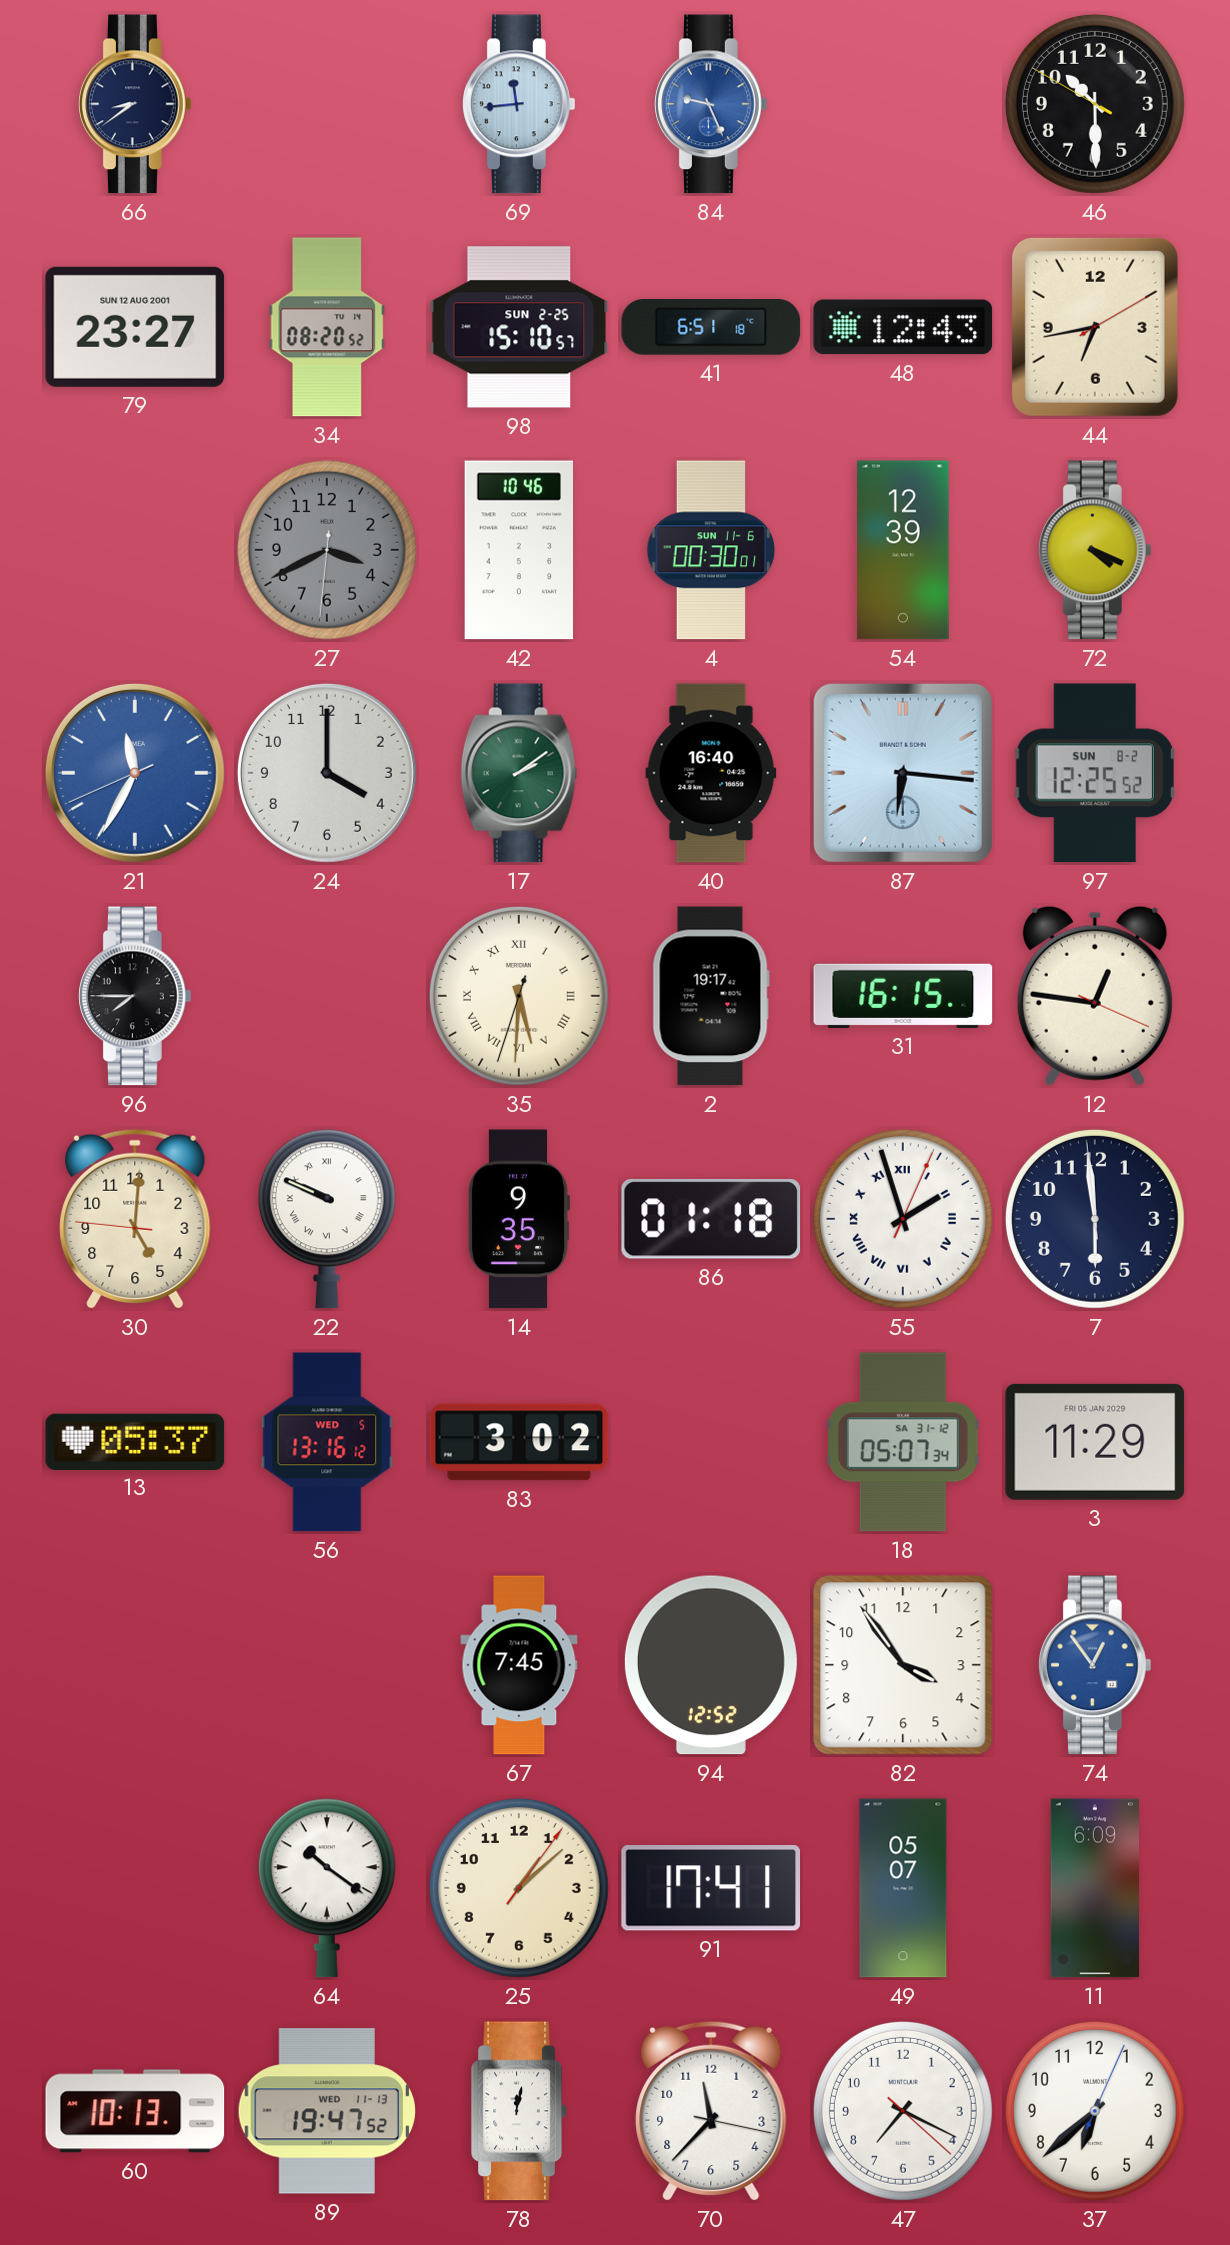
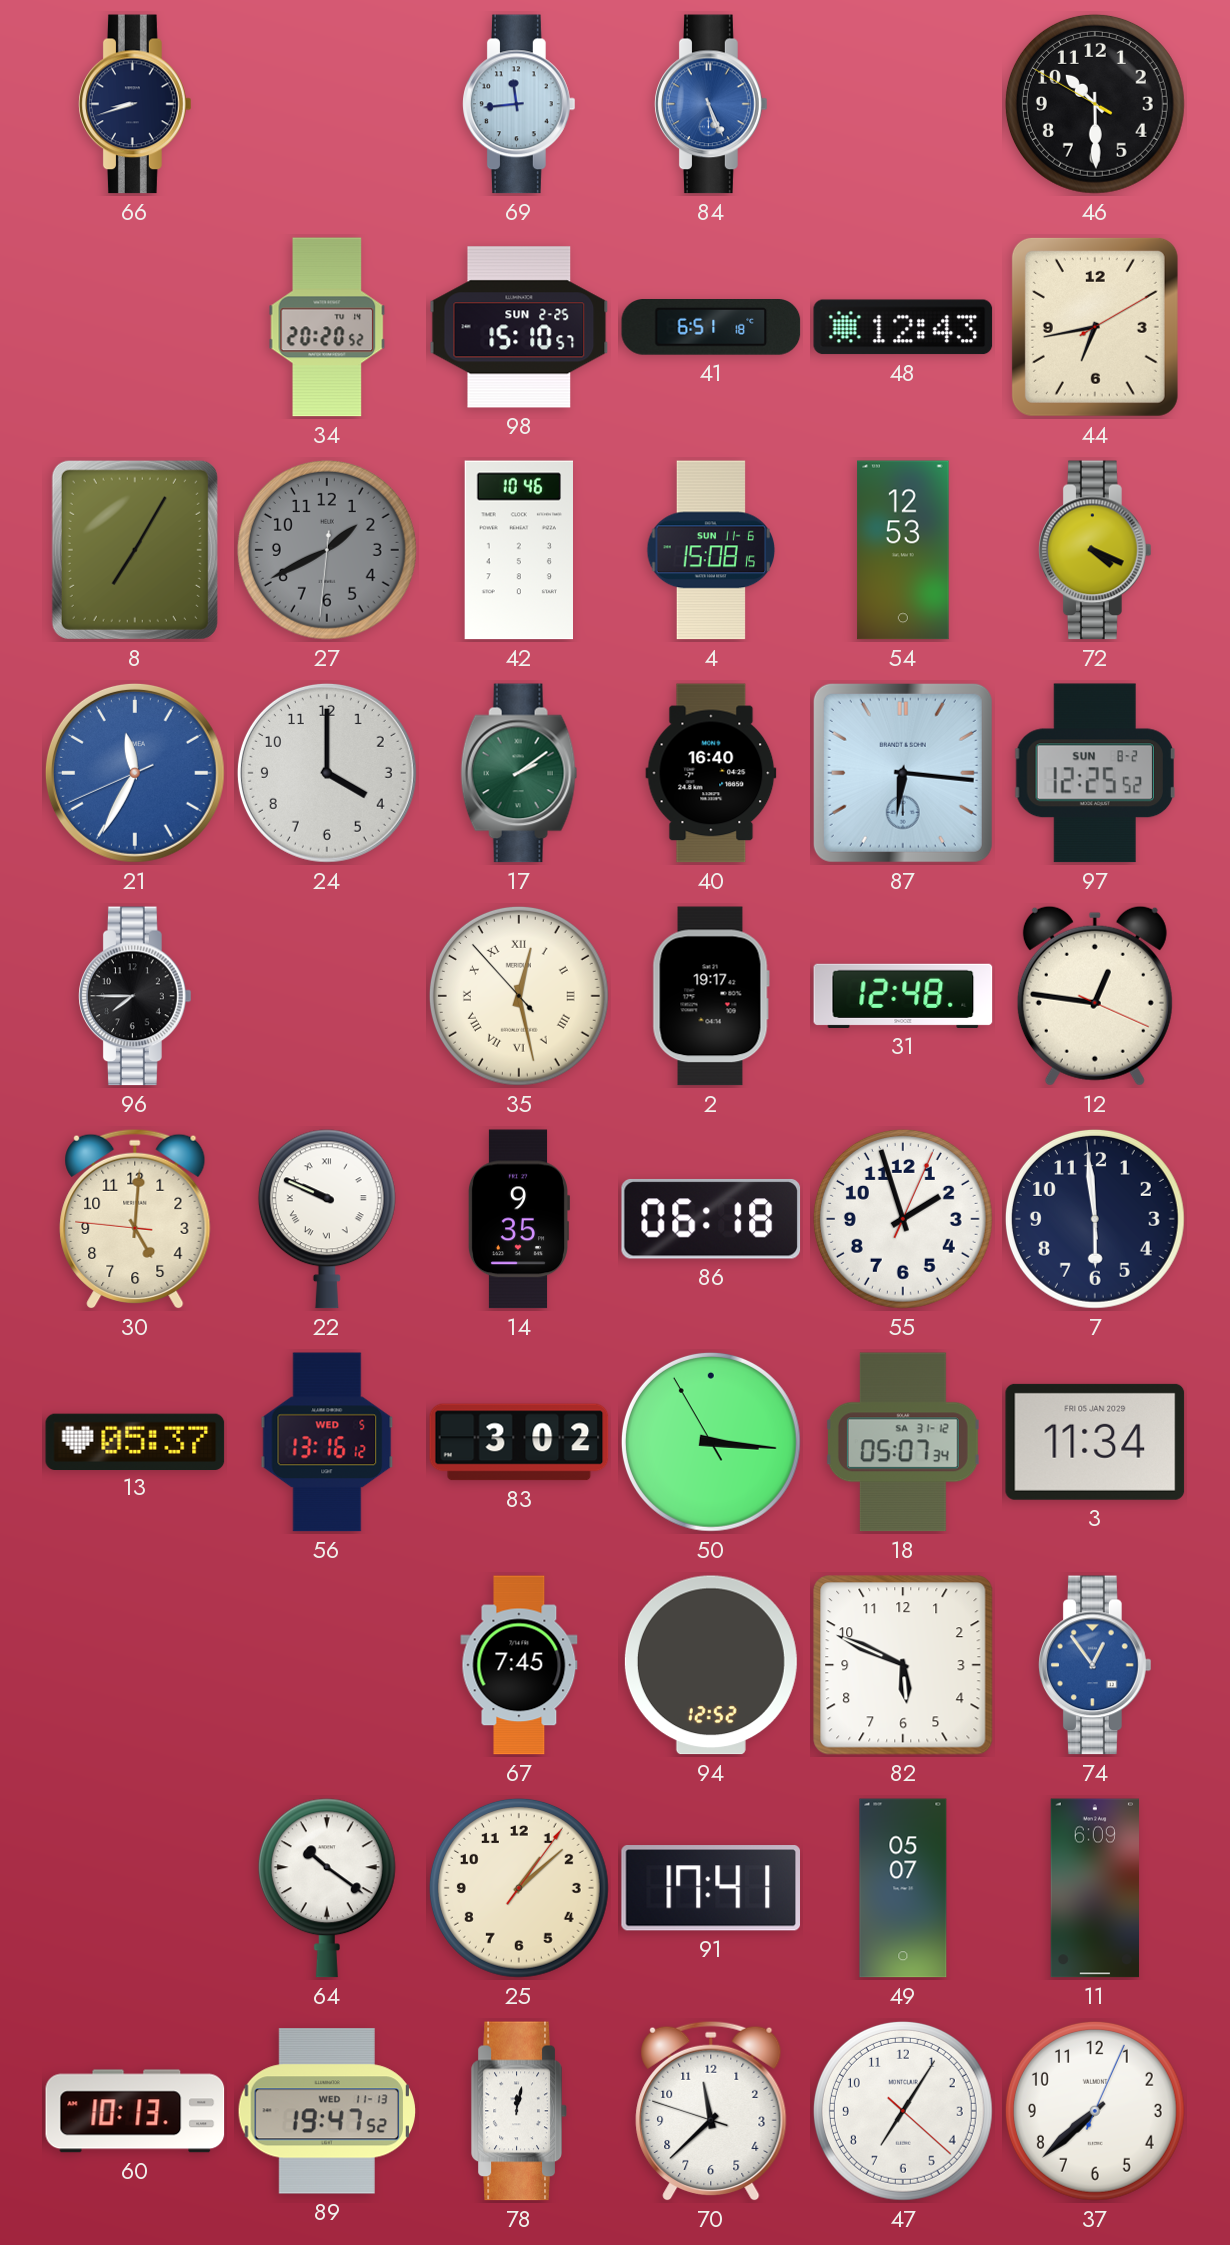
66: 8:39 -> 8:42
84: 9:26 -> 5:26
79: 23:27 -> none
34: 08:20 -> 20:20
8: none -> 7:05
27: 3:40 -> 1:40
4: 00:30 -> 15:08
54: 12:39 -> 12:53
35: 5:30 -> 12:27
31: 16:15 -> 12:48
86: 01:18 -> 06:18
55 numerals: Roman -> Arabic
50: none -> 3:15
3: 11:29 -> 11:34
82: 3:54 -> 5:49
70: 11:37:17 -> 11:37:48
47: 7:19 -> 7:05
37: 6:38 -> 7:38
